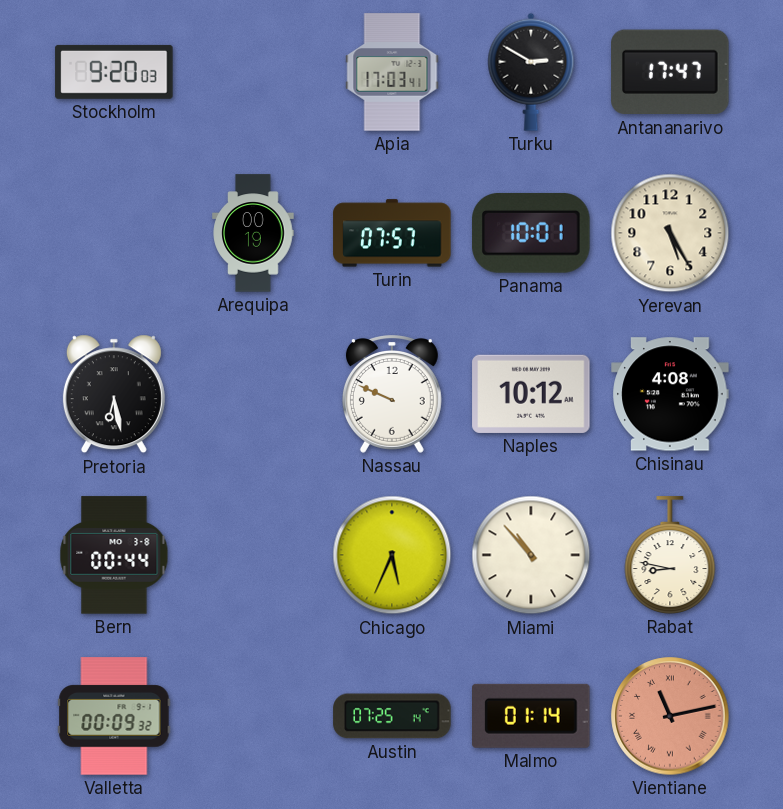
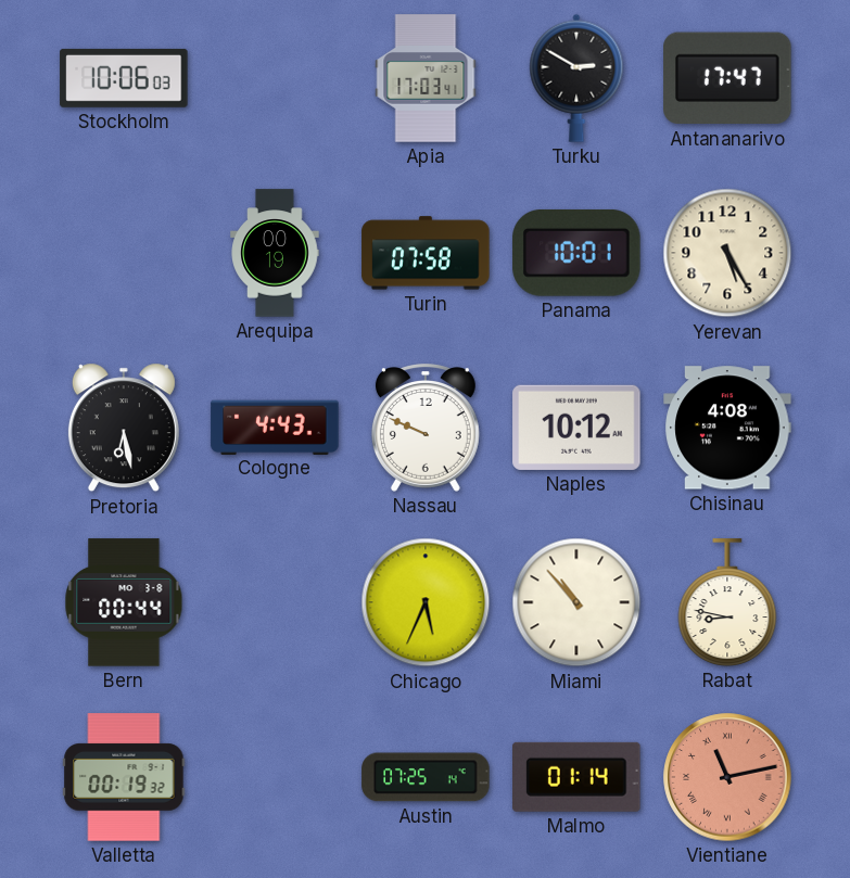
Stockholm: 9:20 -> 10:06
Turin: 07:57 -> 07:58
Cologne: none -> 4:43
Valletta: 00:09 -> 00:19
